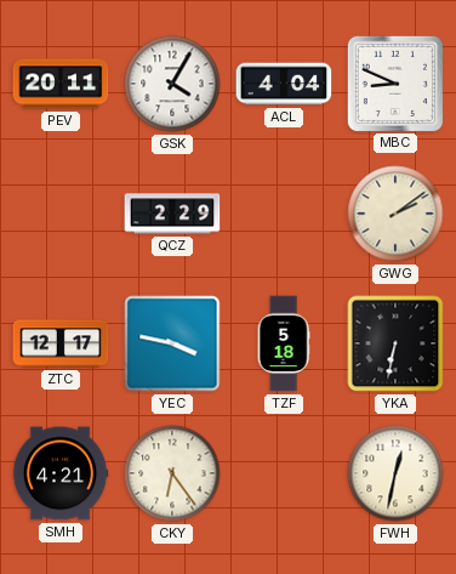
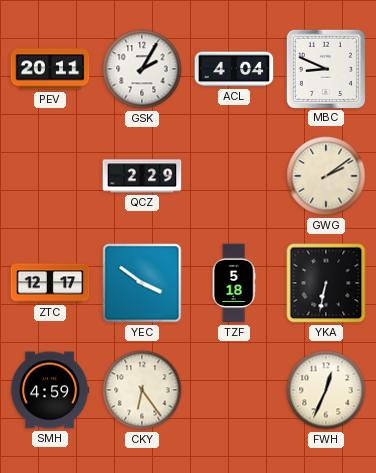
GSK: 4:05 -> 2:05
YEC: 3:47 -> 3:51
SMH: 4:21 -> 4:59
FWH: 12:32 -> 12:34
